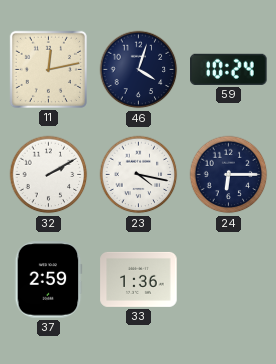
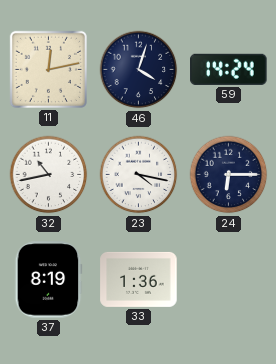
59: 10:24 -> 14:24
32: 2:10 -> 10:43
37: 2:59 -> 8:19
